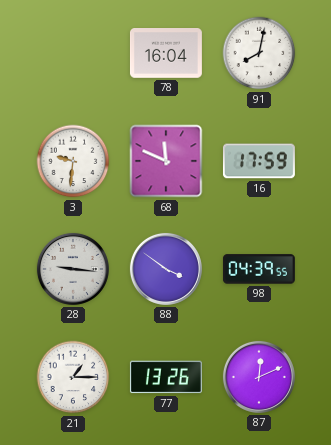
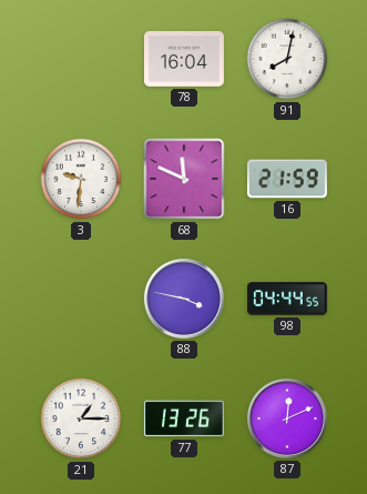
16: 17:59 -> 21:59
28: 9:16 -> none
88: 3:51 -> 3:47
98: 04:39 -> 04:44
